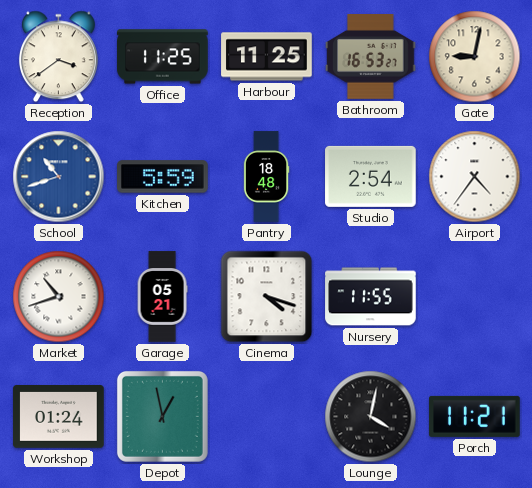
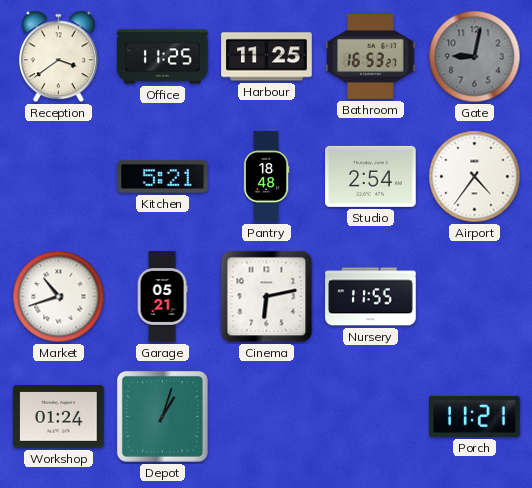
Gate dial: cream -> grey
School: 10:42 -> none
Kitchen: 5:59 -> 5:21
Cinema: 4:18 -> 6:13
Depot: 12:58 -> 1:03
Lounge: 4:02 -> none
